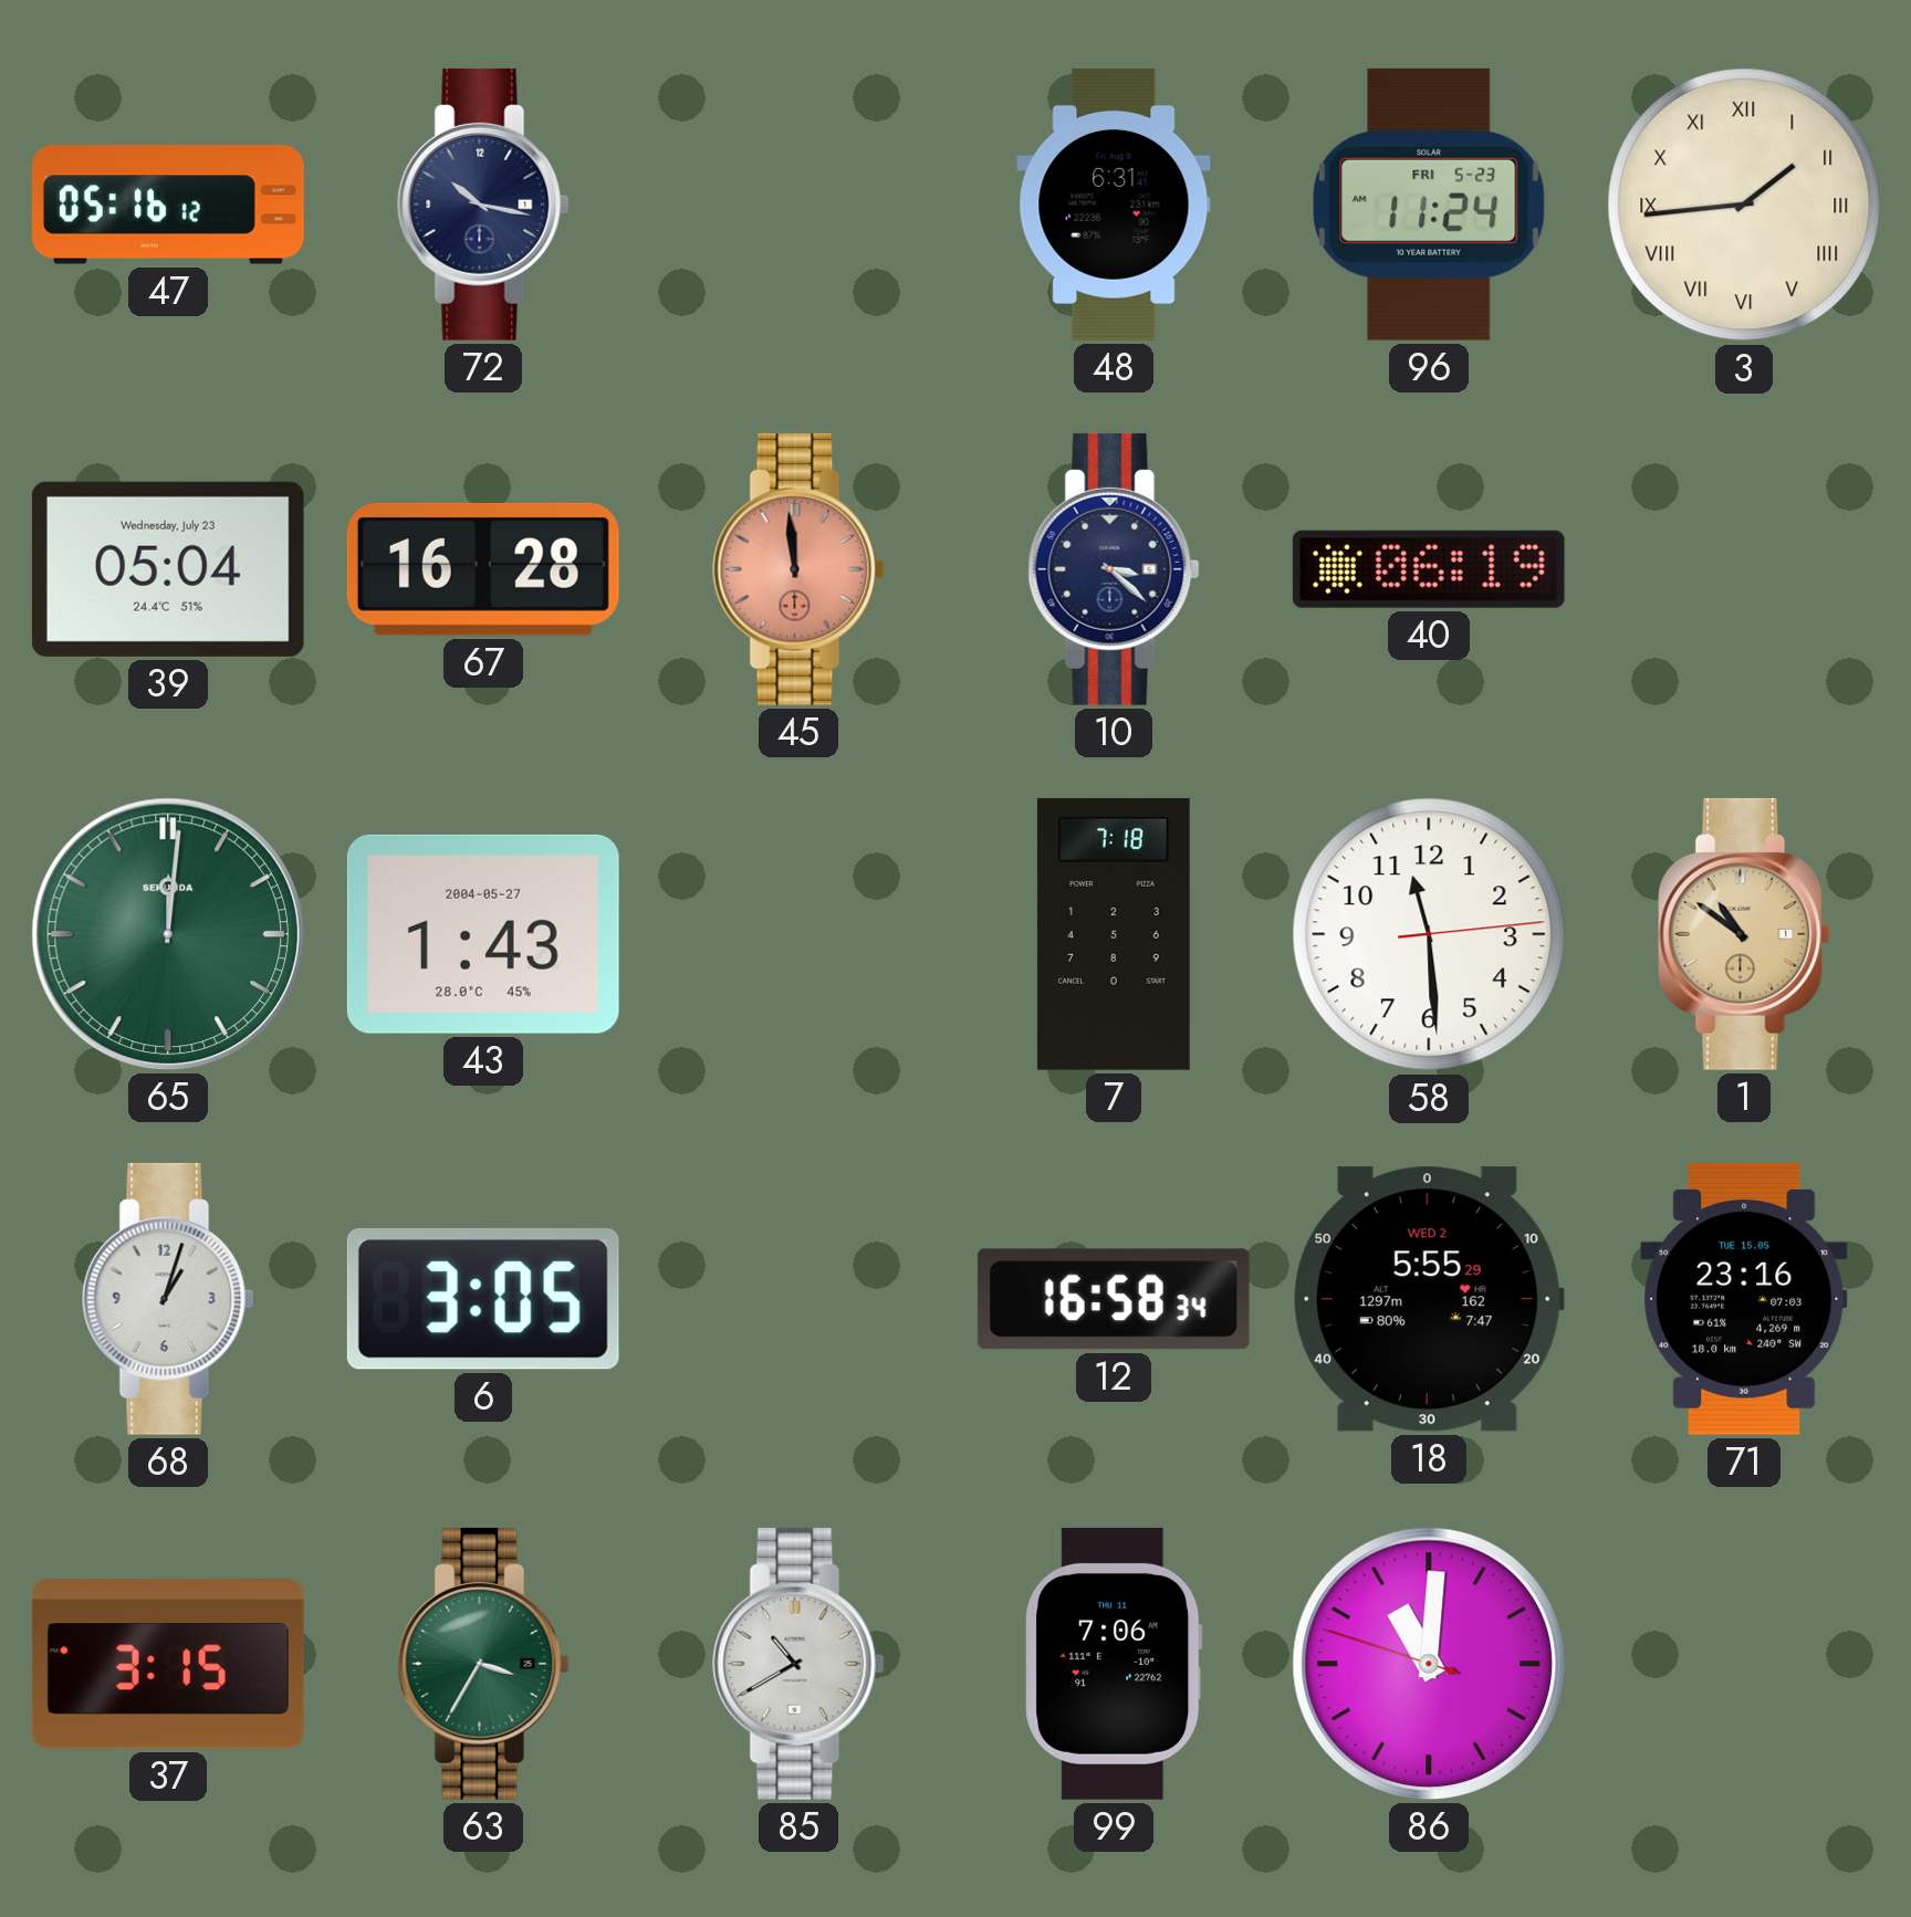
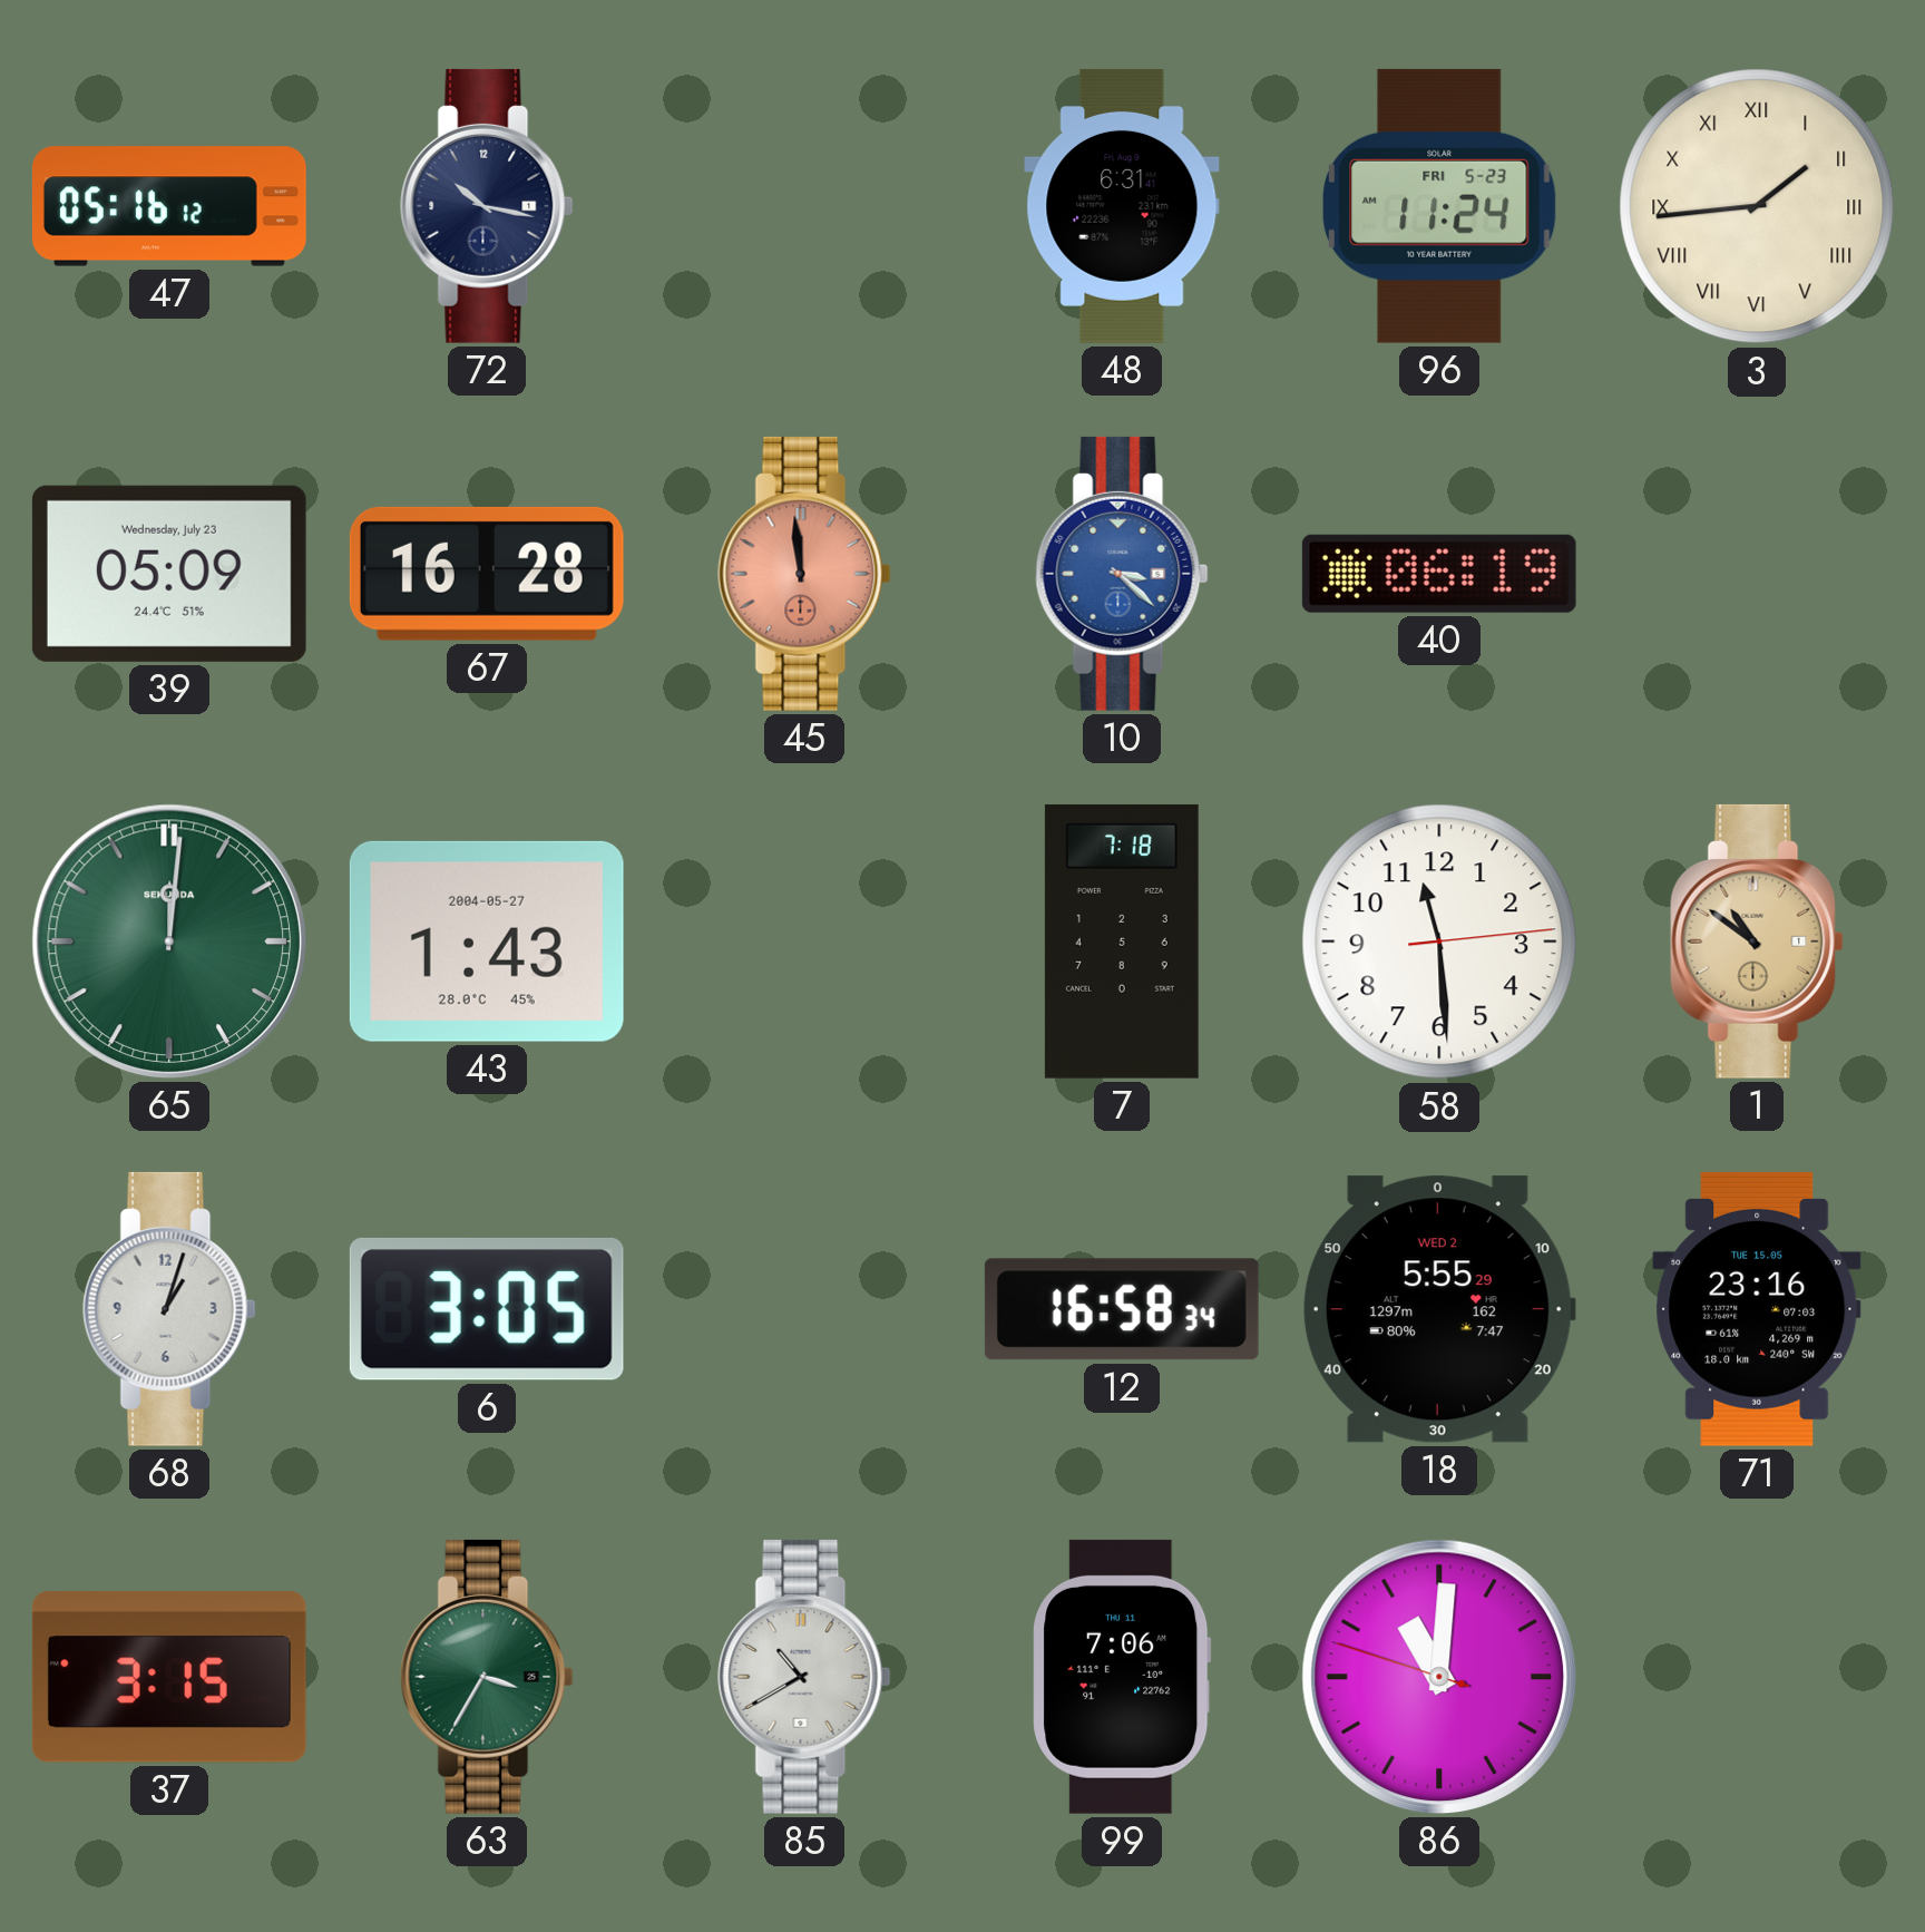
39: 05:04 -> 05:09
10 dial: navy -> blue
